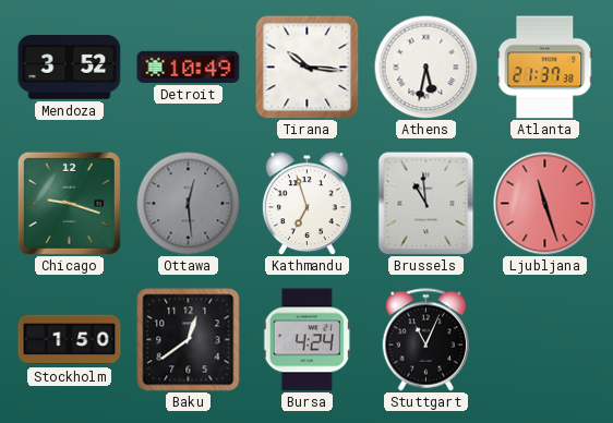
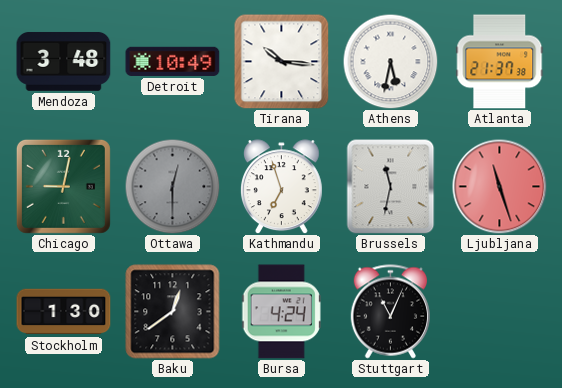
Mendoza: 3:52 -> 3:48
Chicago: 9:18 -> 9:02
Ottawa: 12:29 -> 12:30
Brussels: 10:59 -> 11:32
Stockholm: 1:50 -> 1:30
